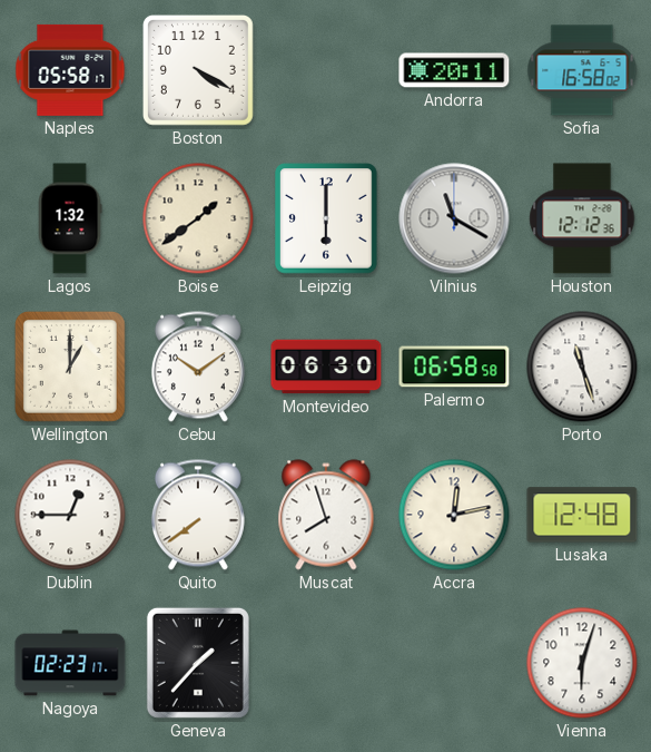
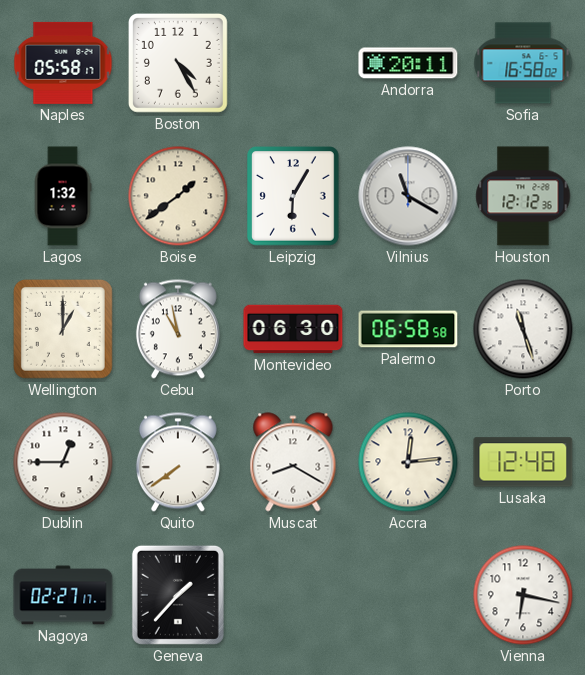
Boston: 4:20 -> 4:25
Leipzig: 6:00 -> 6:05
Cebu: 10:09 -> 10:58
Muscat: 7:57 -> 8:20
Accra: 12:13 -> 12:14
Nagoya: 02:23 -> 02:27
Vienna: 6:03 -> 6:17
